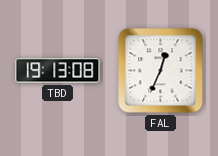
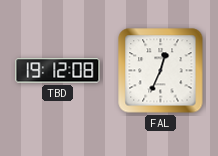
TBD: 19:13 -> 19:12
